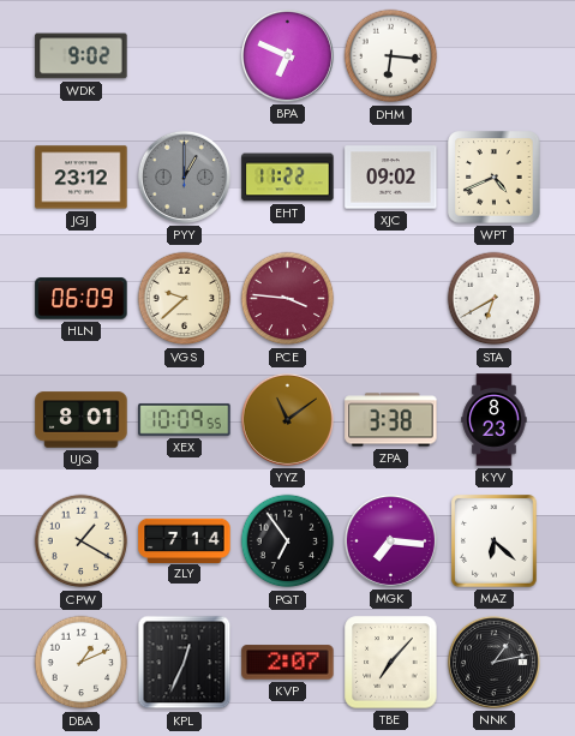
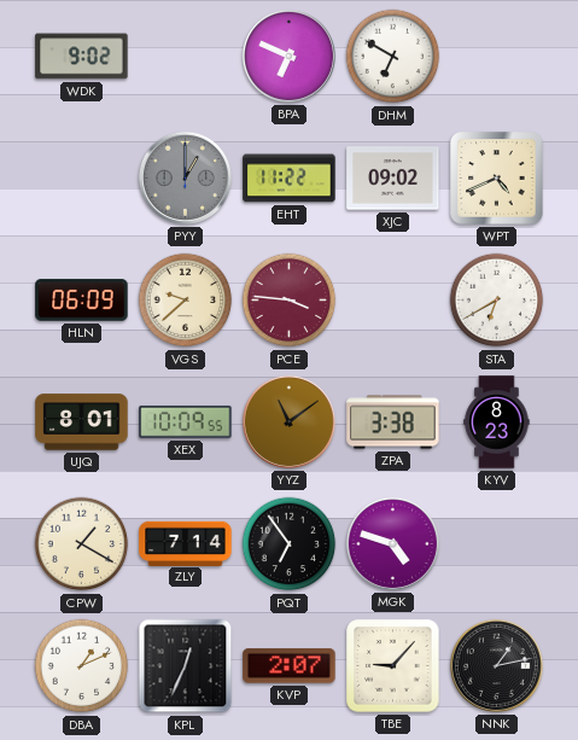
DHM: 6:16 -> 6:50
JGJ: 23:12 -> none
MGK: 7:16 -> 4:48
MAZ: 6:22 -> none
TBE: 7:07 -> 9:07
